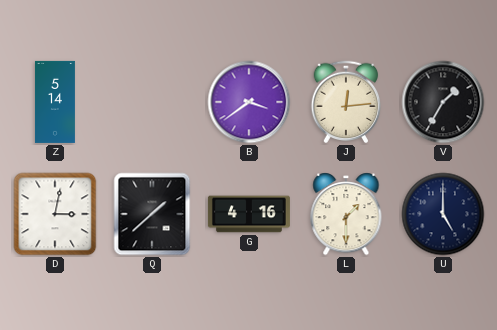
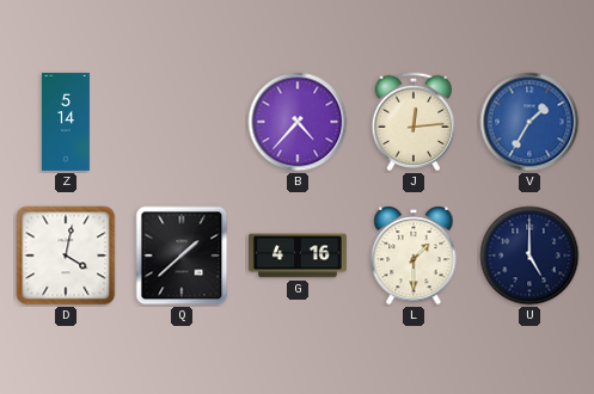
B: 3:39 -> 4:37
V dial: black -> blue
D: 3:02 -> 4:02
